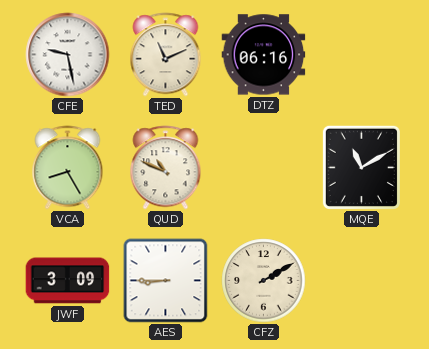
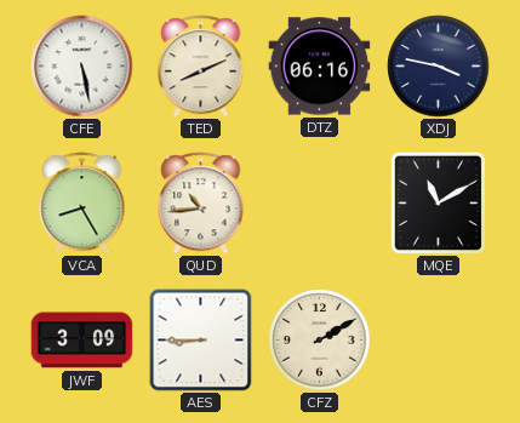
CFE: 9:28 -> 5:28
TED: 11:11 -> 8:11
XDJ: none -> 3:47
QUD: 10:49 -> 10:44
